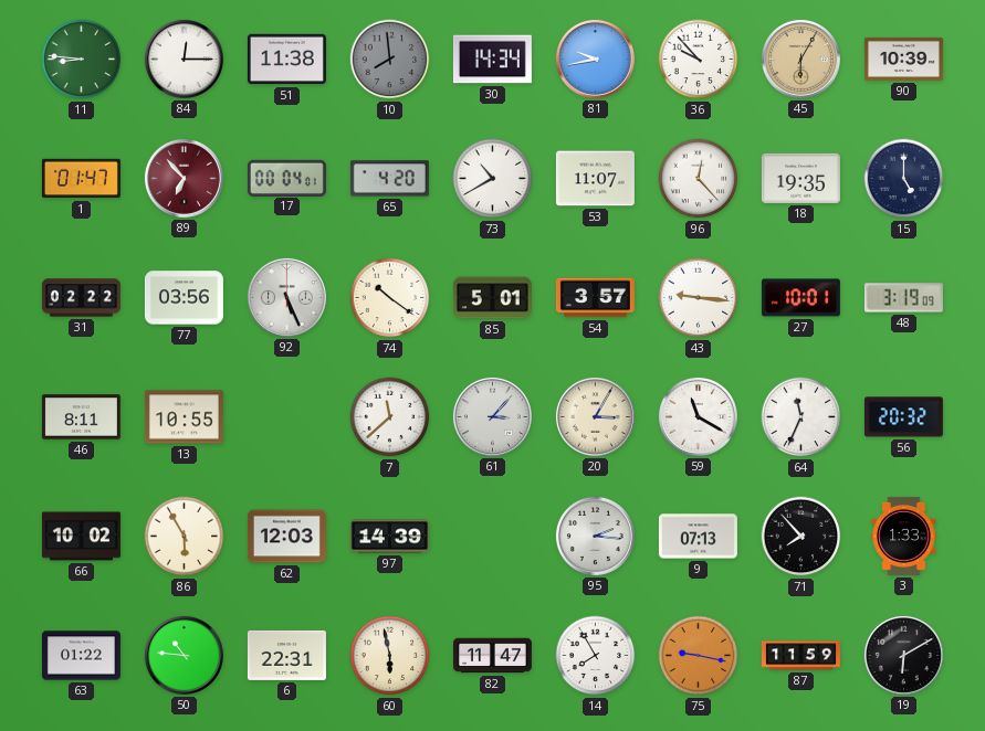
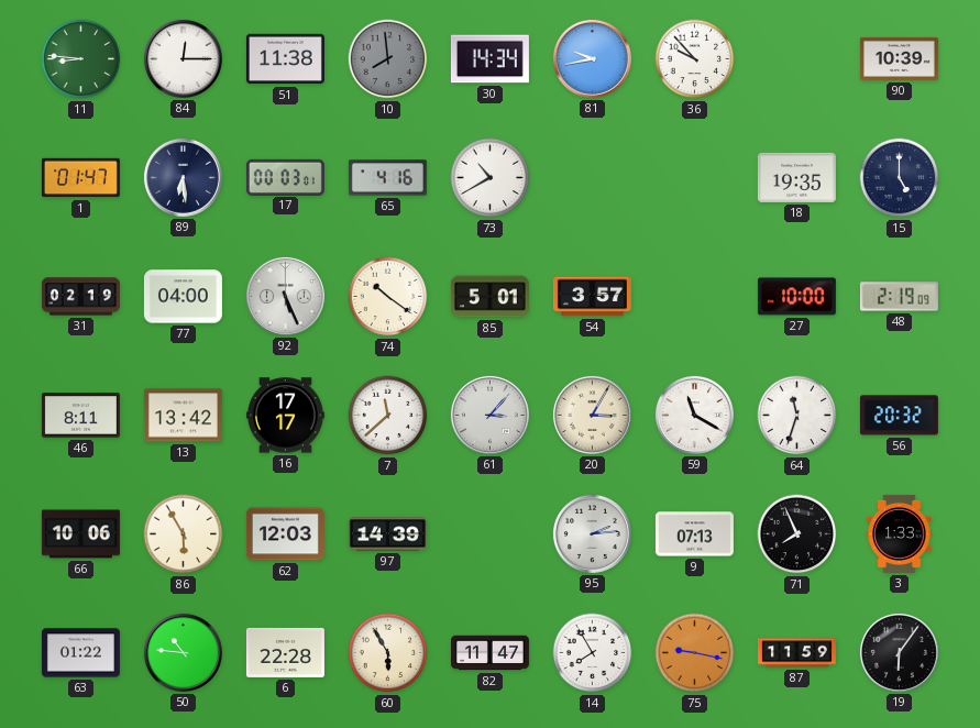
45: 6:05 -> none
89: 6:53 -> 6:29
89 dial: burgundy -> navy
17: 00:04 -> 00:03
65: 4:20 -> 4:16
53: 11:07 -> none
96: 12:23 -> none
31: 02:22 -> 02:19
77: 03:56 -> 04:00
43: 9:16 -> none
27: 10:01 -> 10:00
48: 3:19 -> 2:19
13: 10:55 -> 13:42
16: none -> 17:17
64: 11:34 -> 11:33
66: 10:02 -> 10:06
95: 2:16 -> 2:14
71: 7:53 -> 7:56
6: 22:31 -> 22:28
60: 5:58 -> 5:55
19: 6:10 -> 6:06
